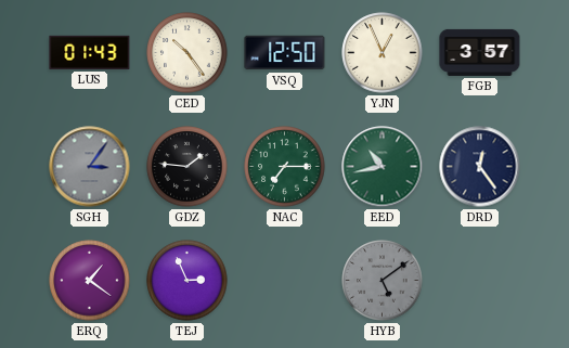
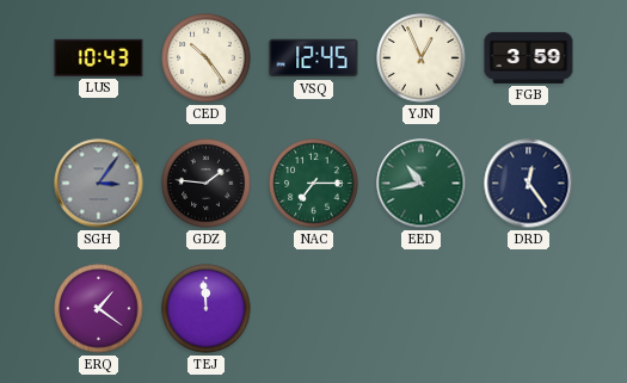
LUS: 01:43 -> 10:43
VSQ: 12:50 -> 12:45
FGB: 3:57 -> 3:59
TEJ: 2:56 -> 11:59
HYB: 5:09 -> none
